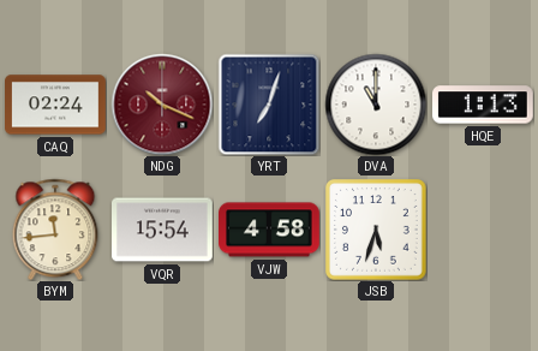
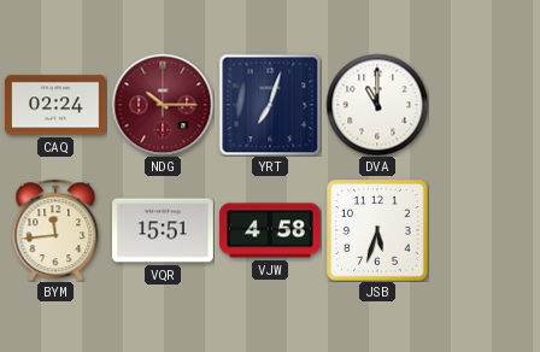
NDG: 10:19 -> 10:15
HQE: 1:13 -> none
VQR: 15:54 -> 15:51
